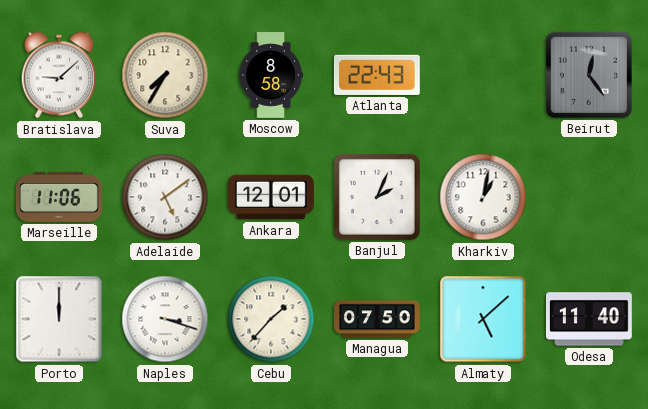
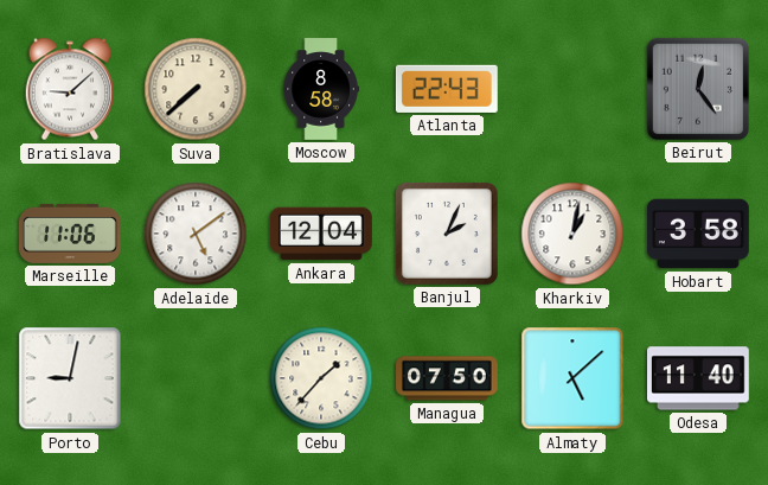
Suva: 7:35 -> 7:38
Ankara: 12:01 -> 12:04
Hobart: none -> 3:58
Porto: 12:00 -> 9:02
Naples: 3:18 -> none
